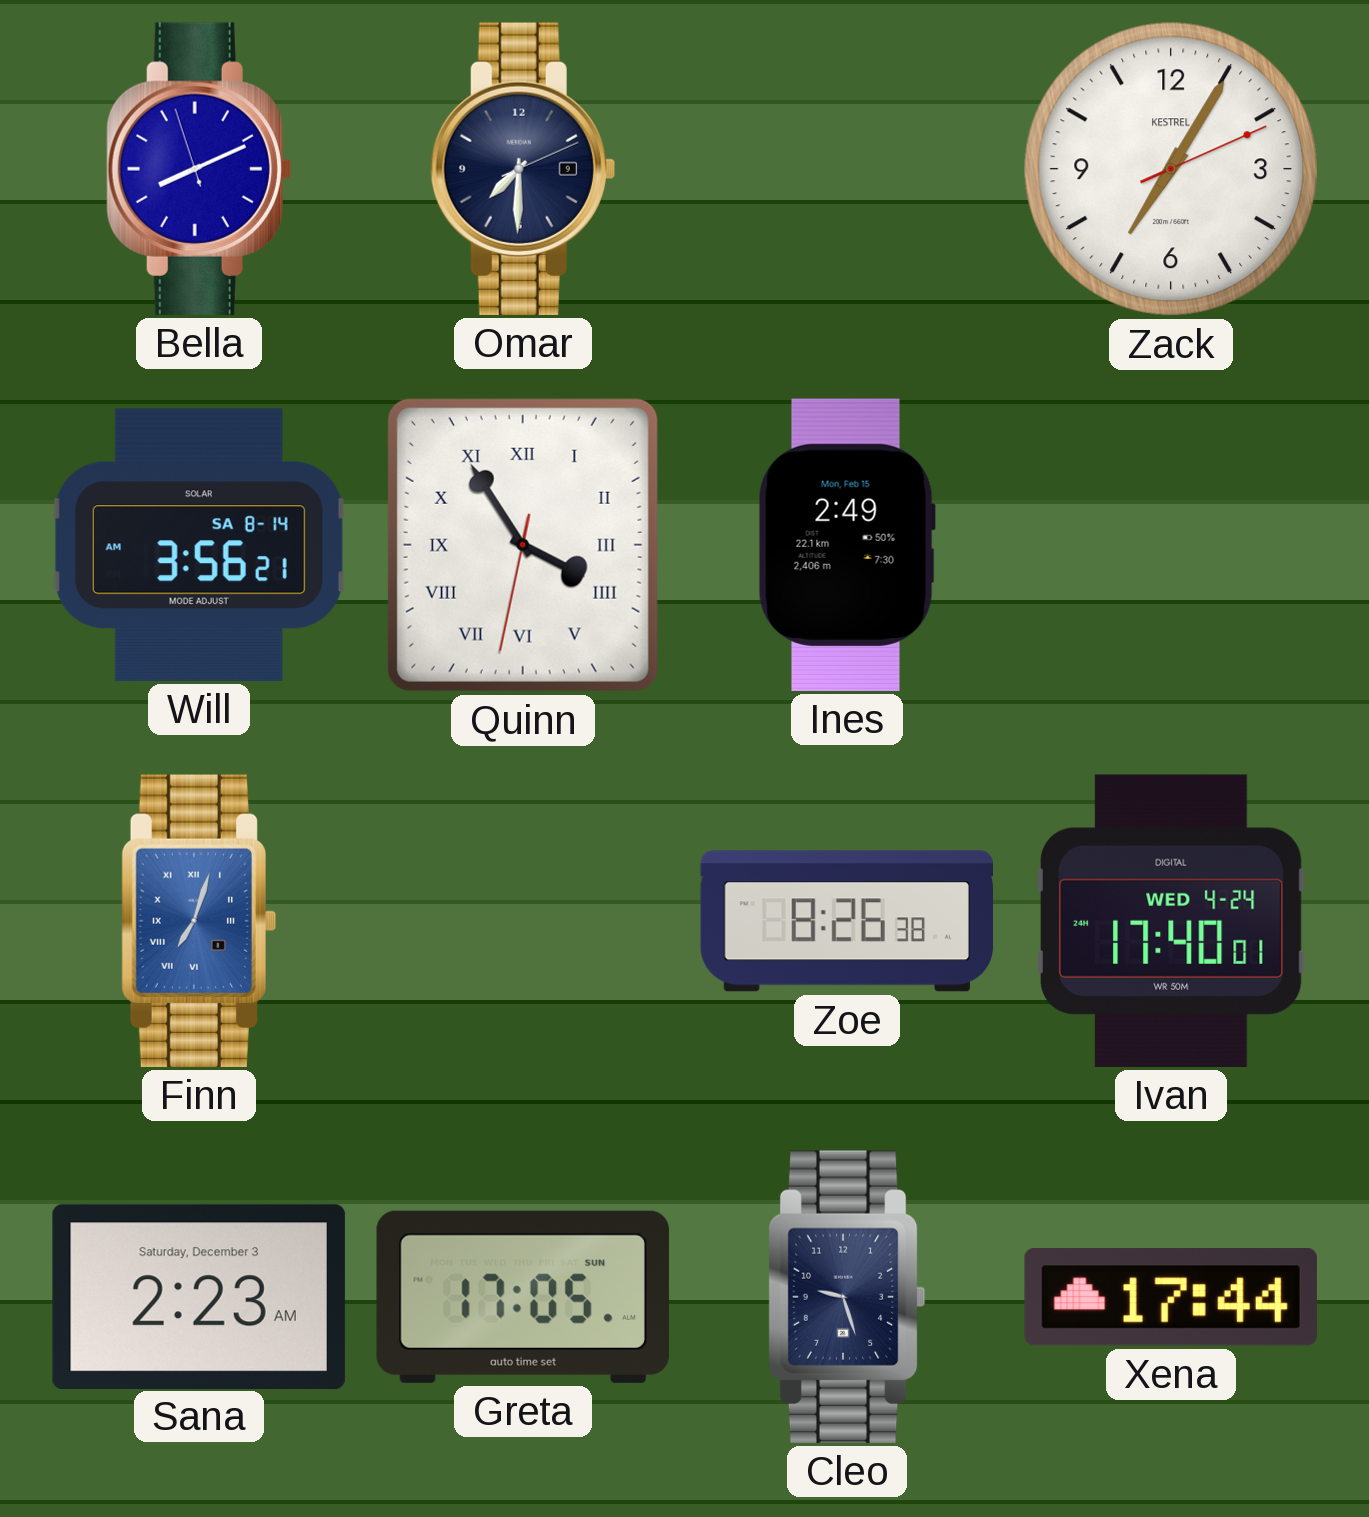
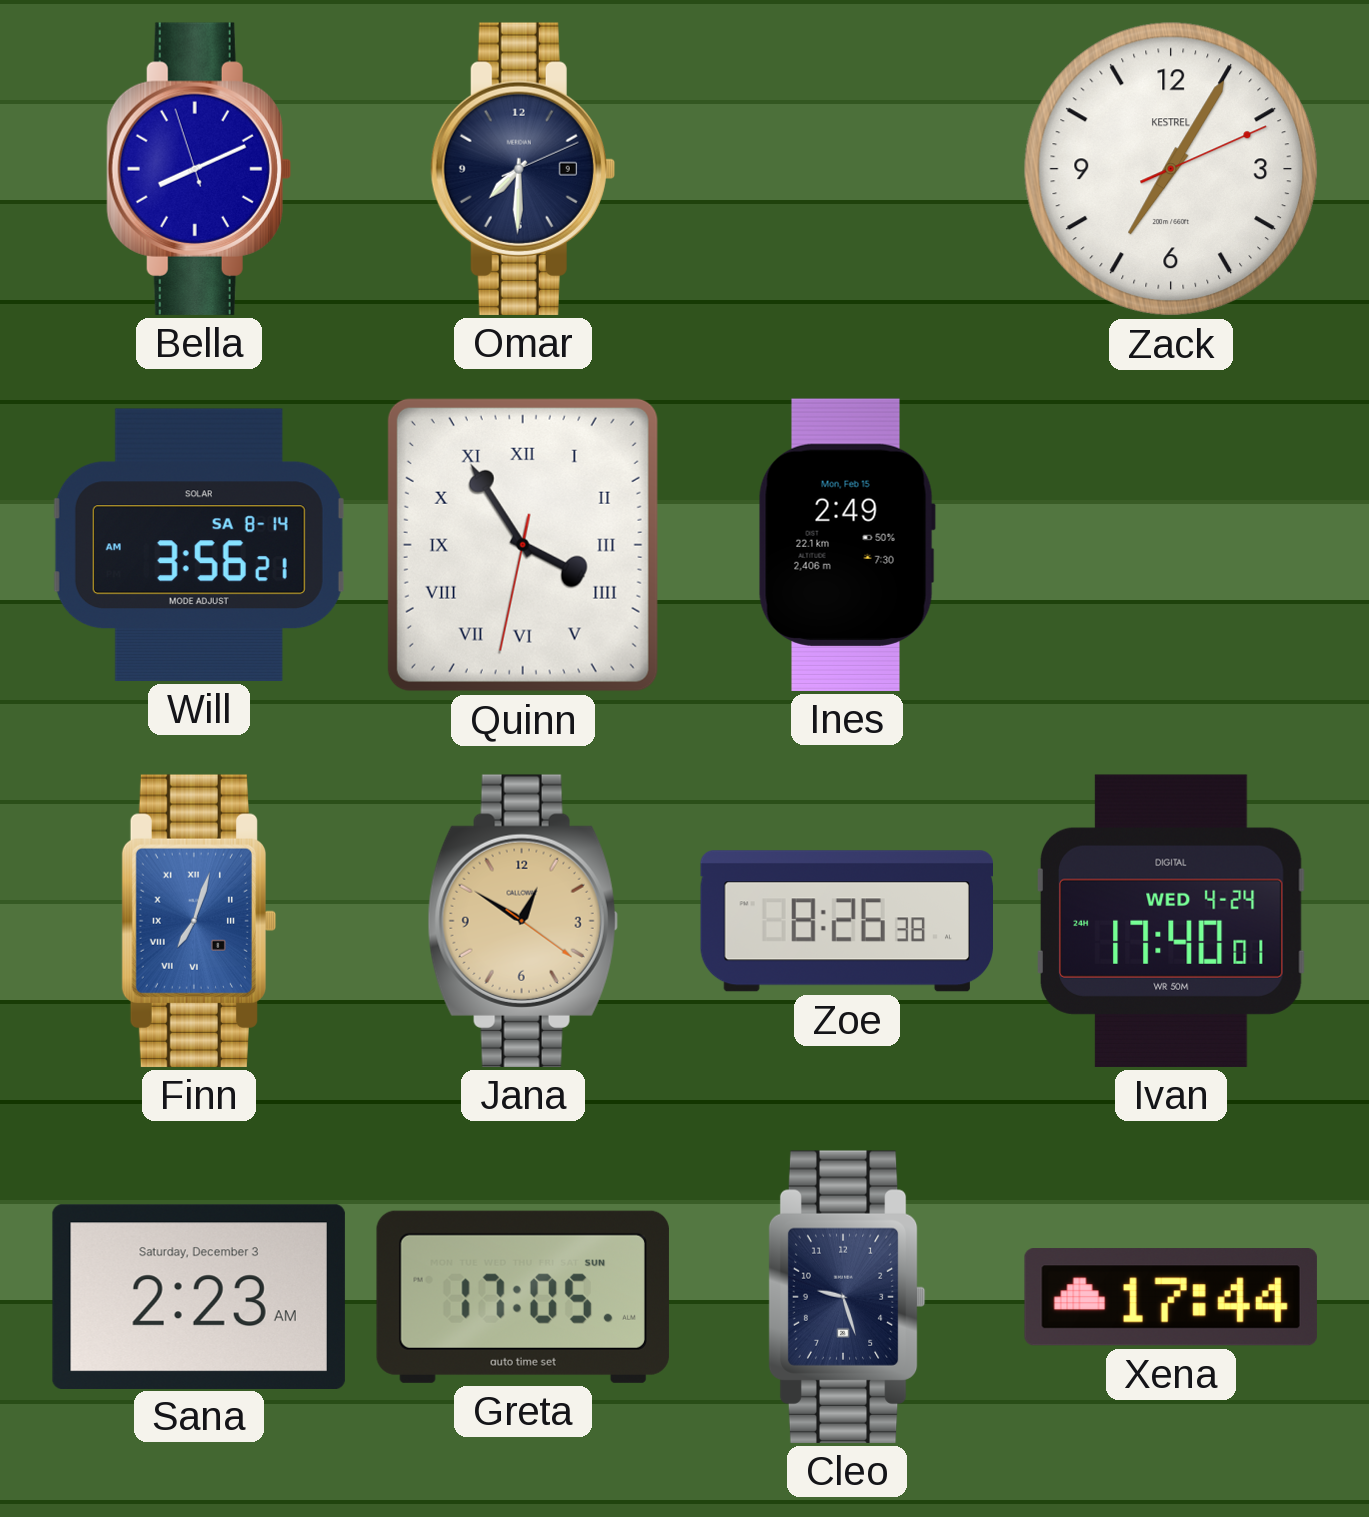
Jana: none -> 12:50
